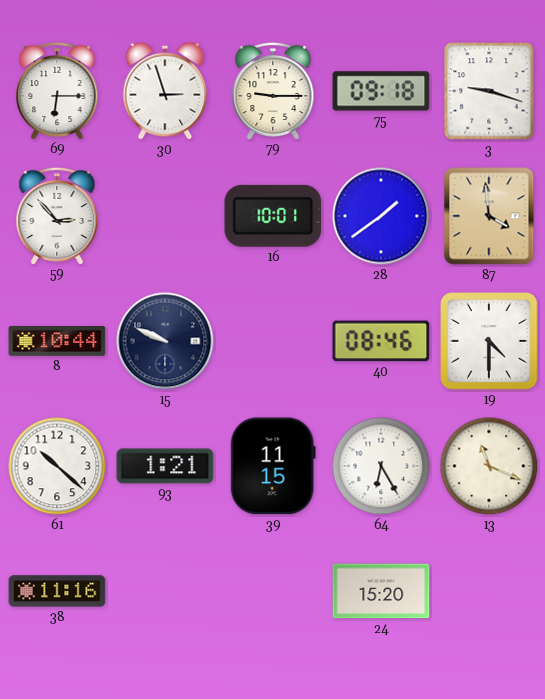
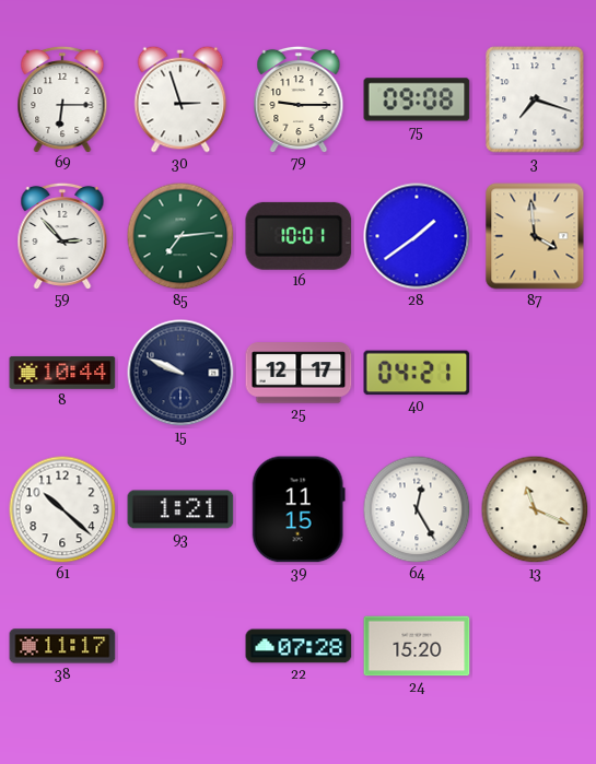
75: 09:18 -> 09:08
3: 9:18 -> 7:18
85: none -> 7:14
25: none -> 12:17
40: 08:46 -> 04:21
19: 4:30 -> none
64: 6:25 -> 12:25
38: 11:16 -> 11:17
22: none -> 07:28
